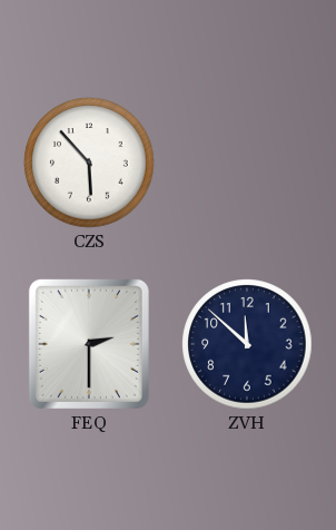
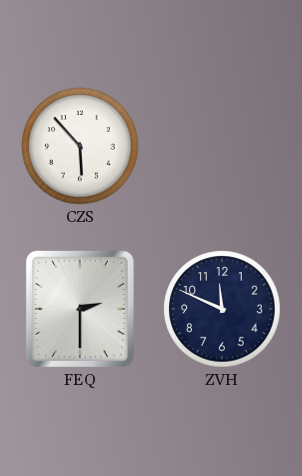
ZVH: 11:52 -> 11:49
